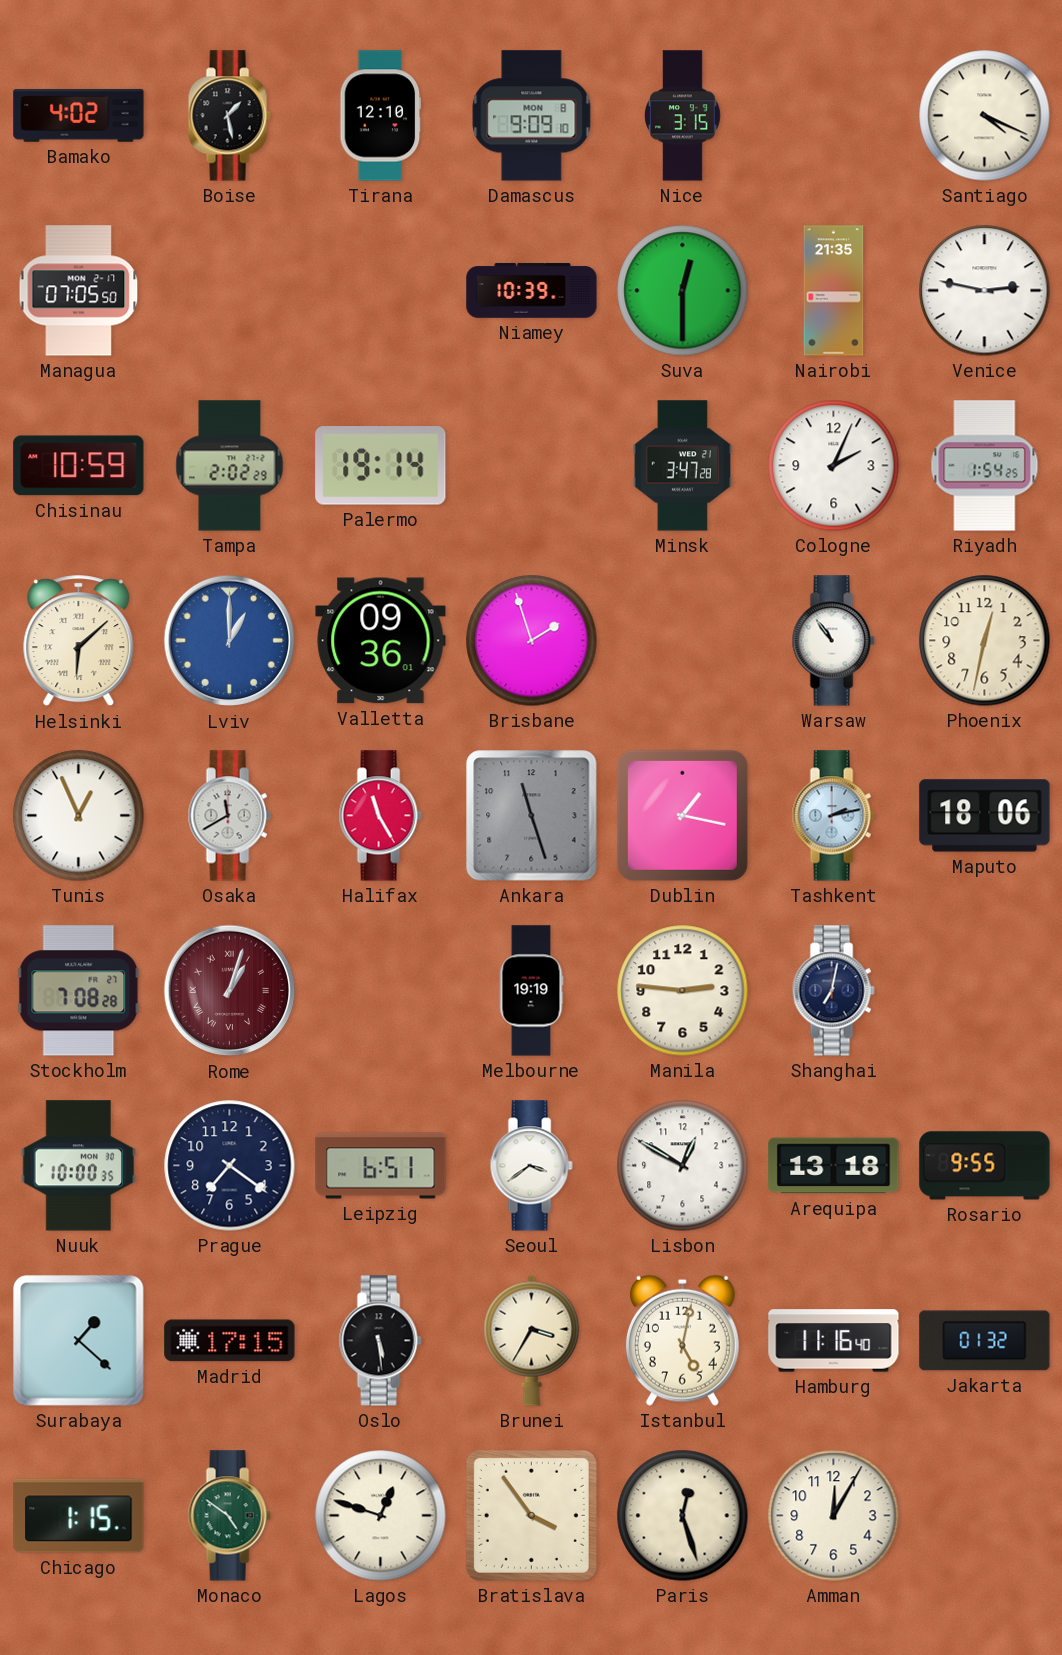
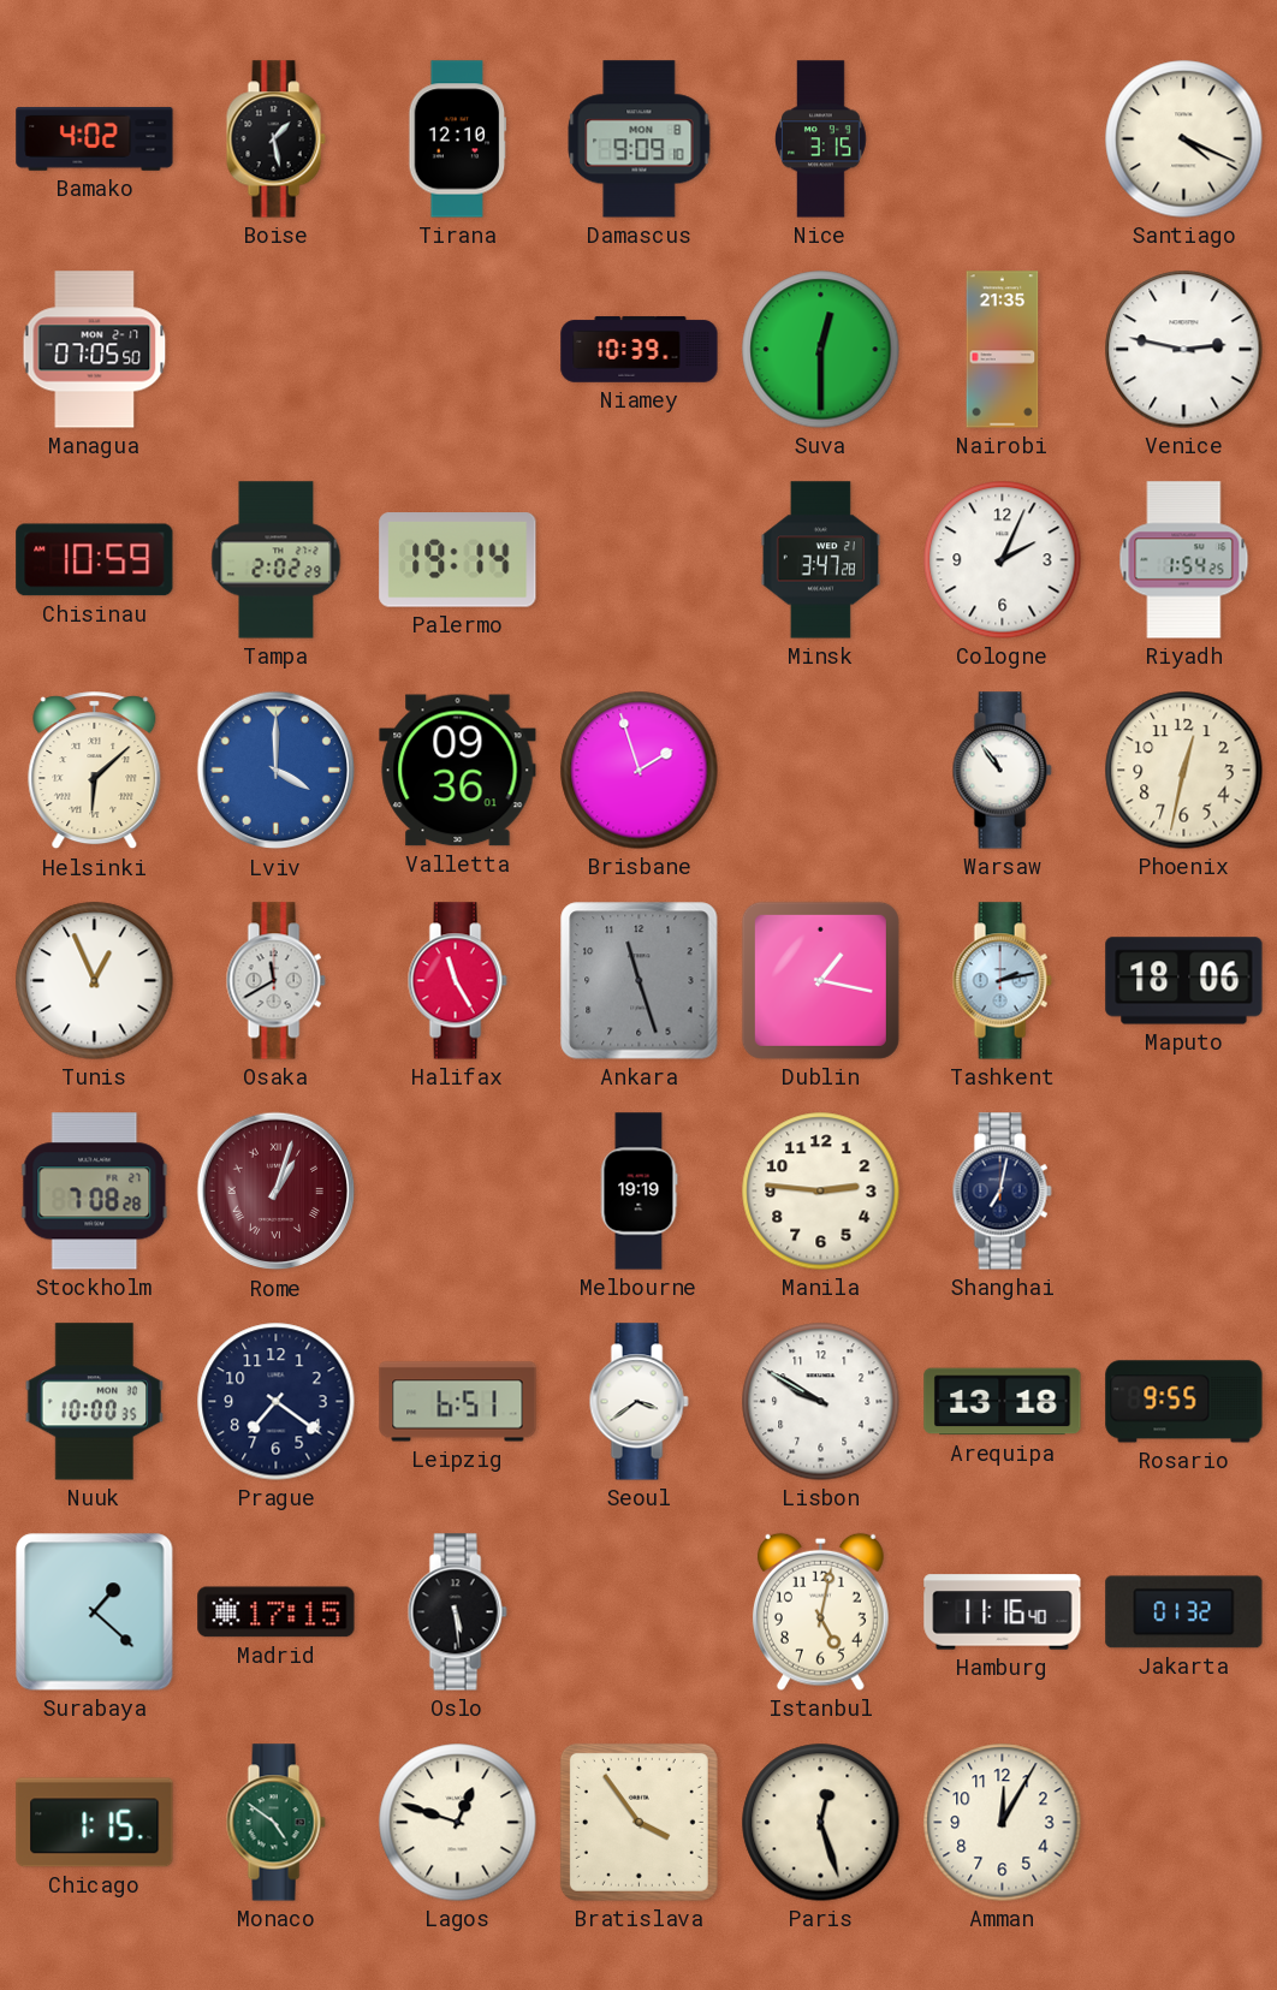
Lviv: 1:00 -> 4:00
Lisbon: 12:50 -> 9:50
Brunei: 3:35 -> none
